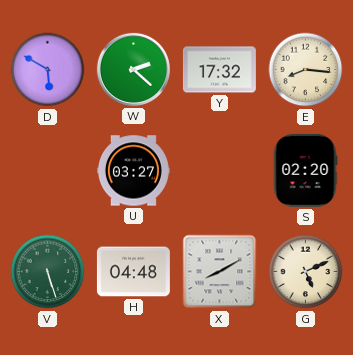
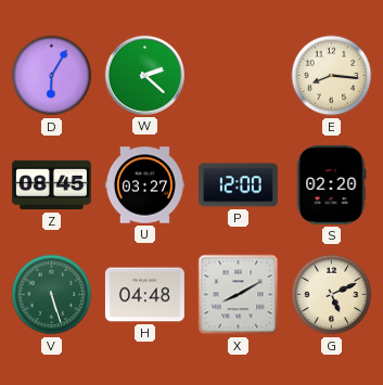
D: 5:50 -> 6:05
Y: 17:32 -> none
Z: none -> 08:45
P: none -> 12:00
